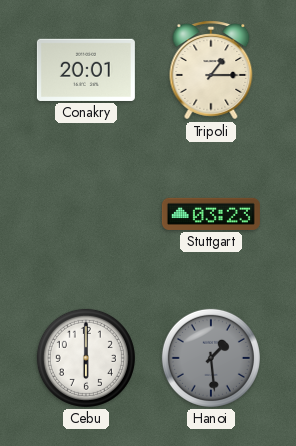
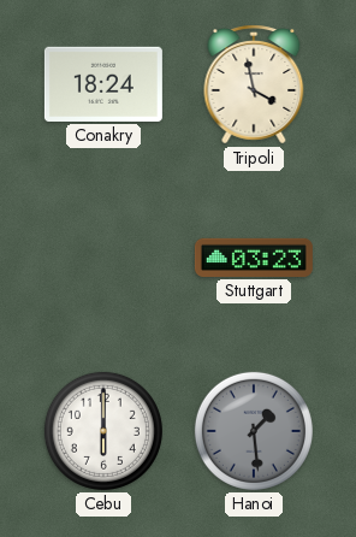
Conakry: 20:01 -> 18:24
Tripoli: 1:15 -> 3:58
